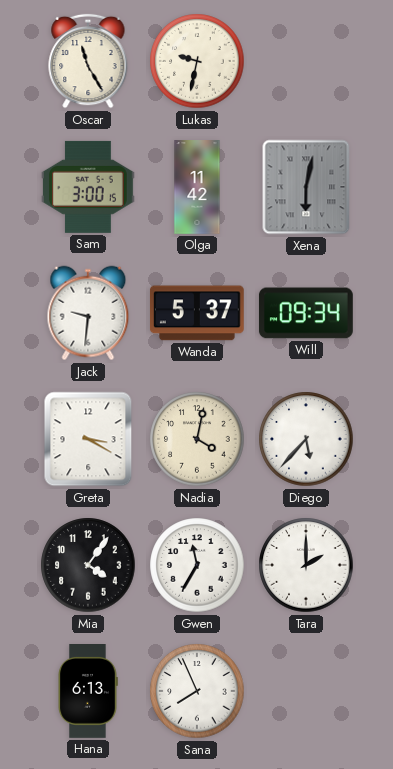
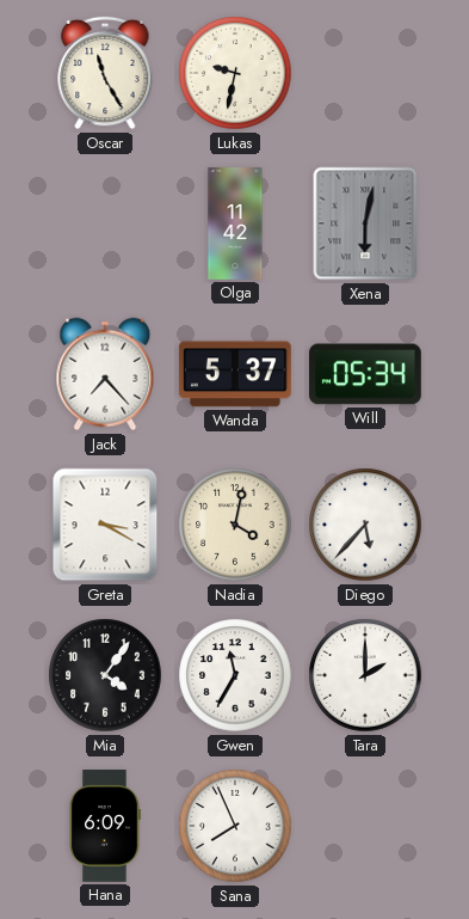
Sam: 3:00 -> none
Jack: 9:31 -> 7:23
Will: 09:34 -> 05:34
Hana: 6:13 -> 6:09
